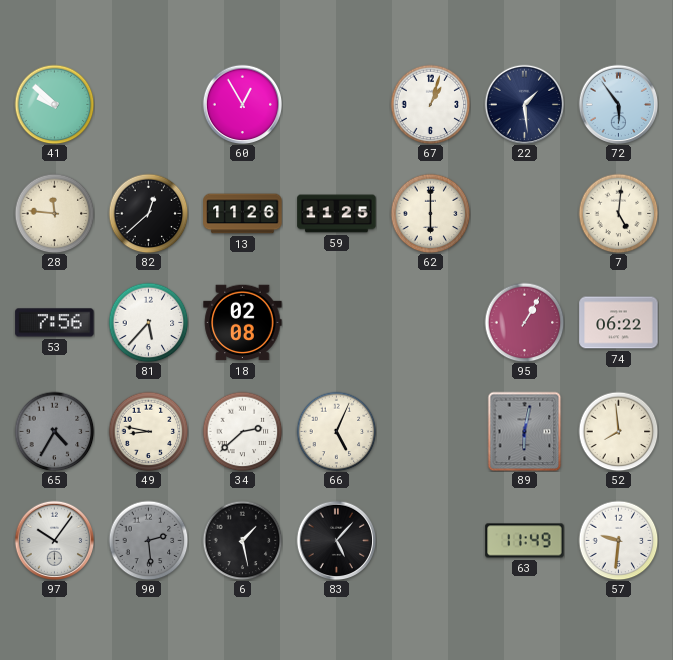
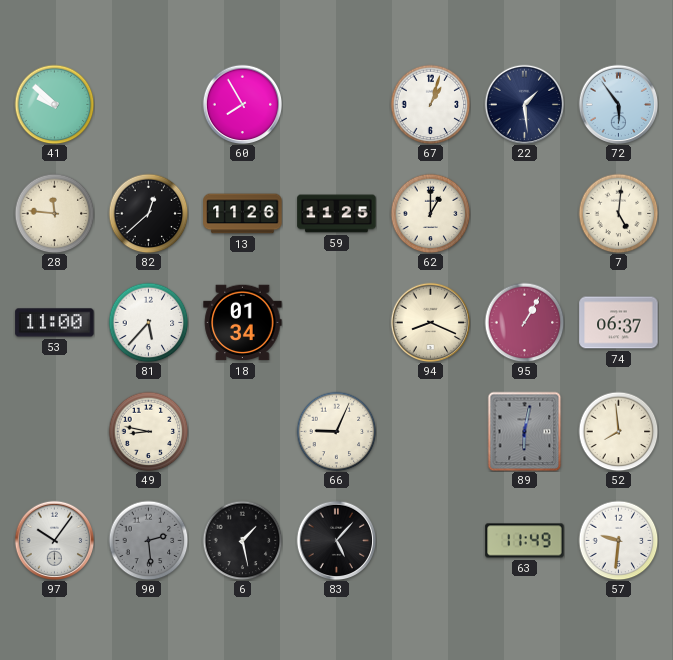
60: 12:55 -> 7:55
62: 6:00 -> 1:00
53: 7:56 -> 11:00
18: 02:08 -> 01:34
94: none -> 8:19
74: 06:22 -> 06:37
65: 4:35 -> none
34: 2:38 -> none
66: 5:04 -> 9:04
